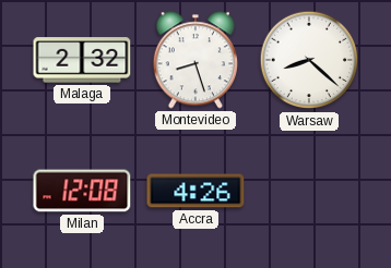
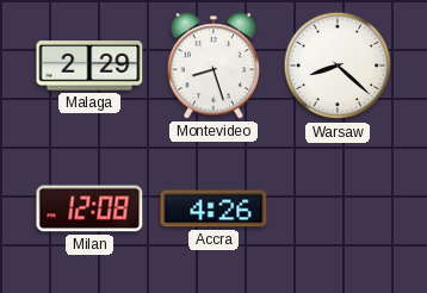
Malaga: 2:32 -> 2:29
